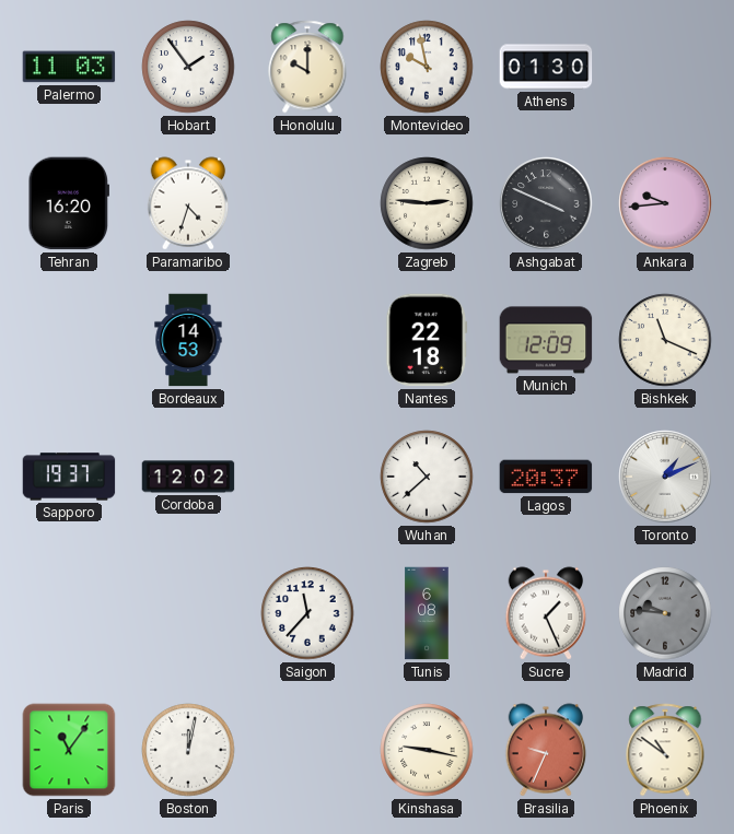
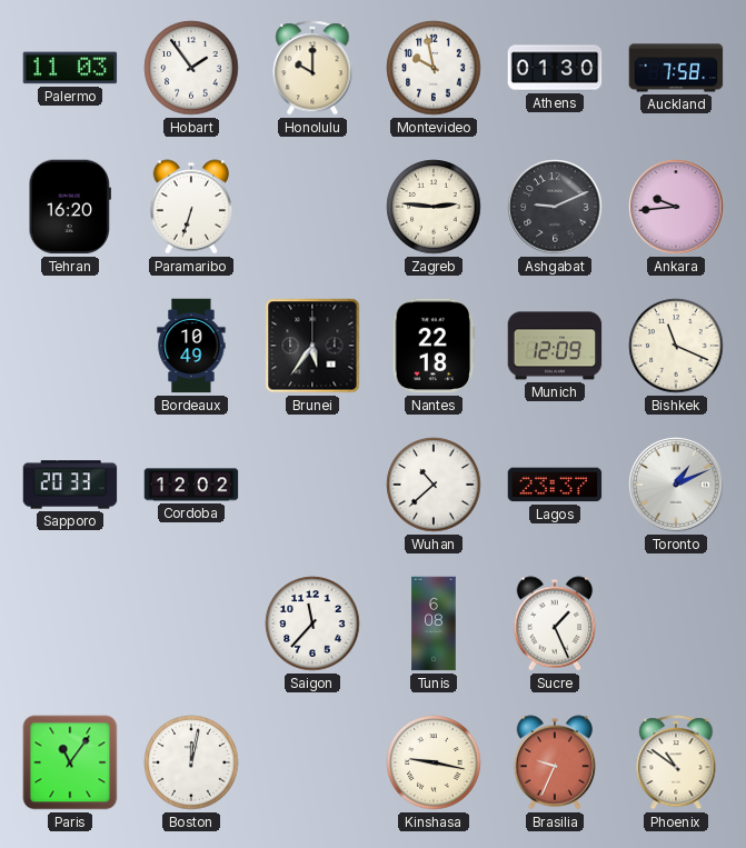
Auckland: none -> 7:58
Paramaribo: 4:33 -> 6:33
Ashgabat: 3:49 -> 9:11
Bordeaux: 14:53 -> 10:49
Brunei: none -> 5:36
Sapporo: 19:37 -> 20:33
Lagos: 20:37 -> 23:37
Madrid: 9:46 -> none
